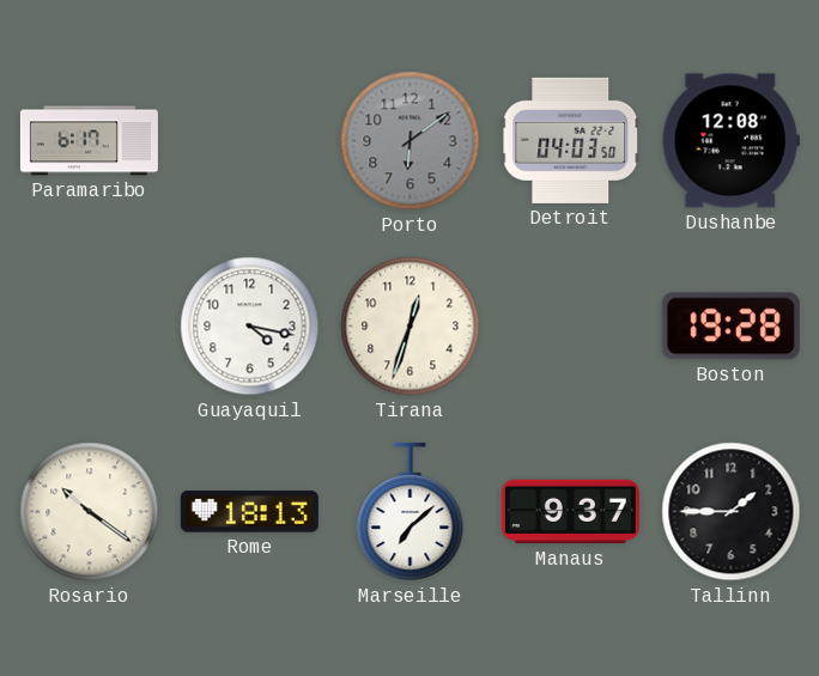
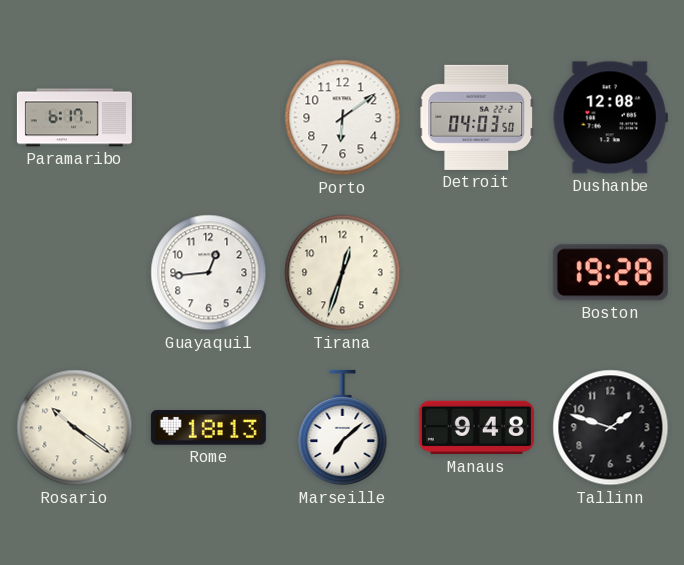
Porto dial: grey -> white
Guayaquil: 4:17 -> 12:44
Manaus: 9:37 -> 9:48
Tallinn: 1:45 -> 1:48
